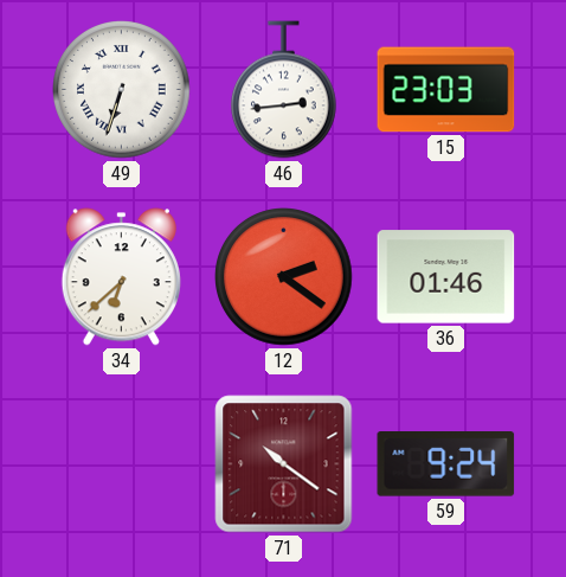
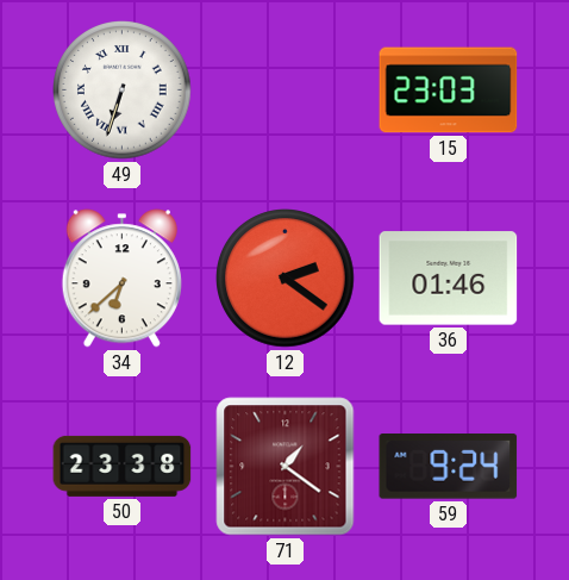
46: 2:44 -> none
50: none -> 23:38
71: 10:21 -> 1:21
